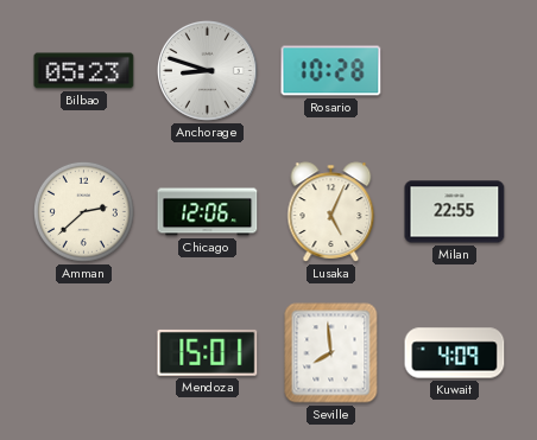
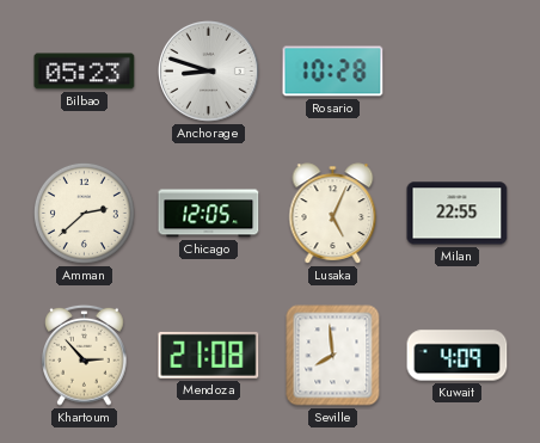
Chicago: 12:06 -> 12:05
Khartoum: none -> 2:53
Mendoza: 15:01 -> 21:08
